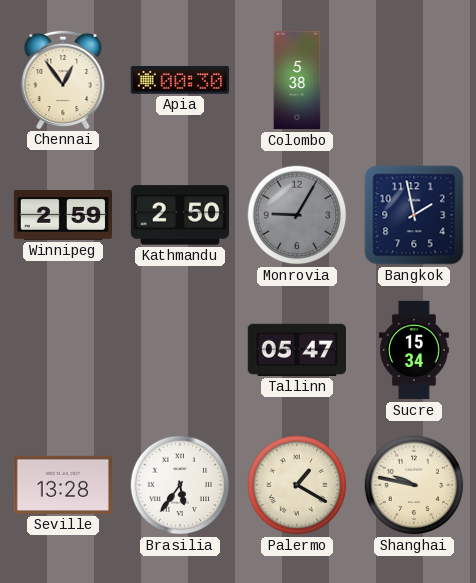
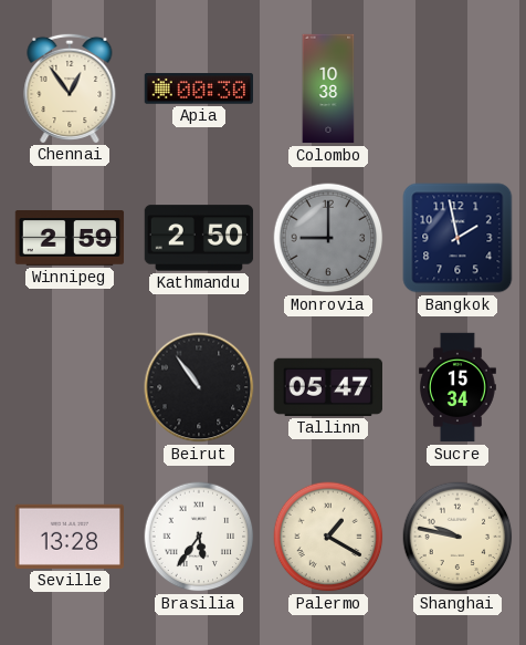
Colombo: 5:38 -> 10:38
Monrovia: 9:05 -> 9:00
Beirut: none -> 10:54
